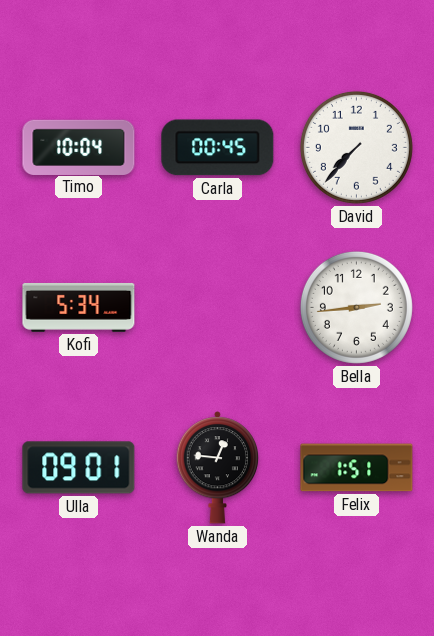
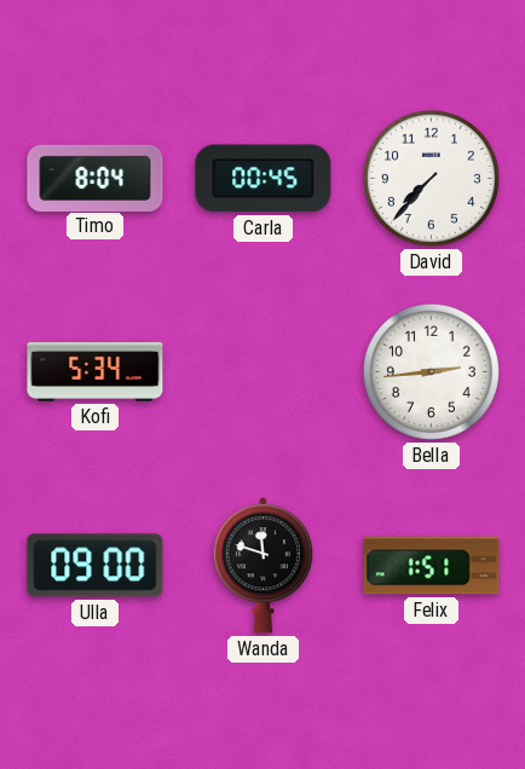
Timo: 10:04 -> 8:04
Ulla: 09:01 -> 09:00
Wanda: 12:46 -> 11:48
